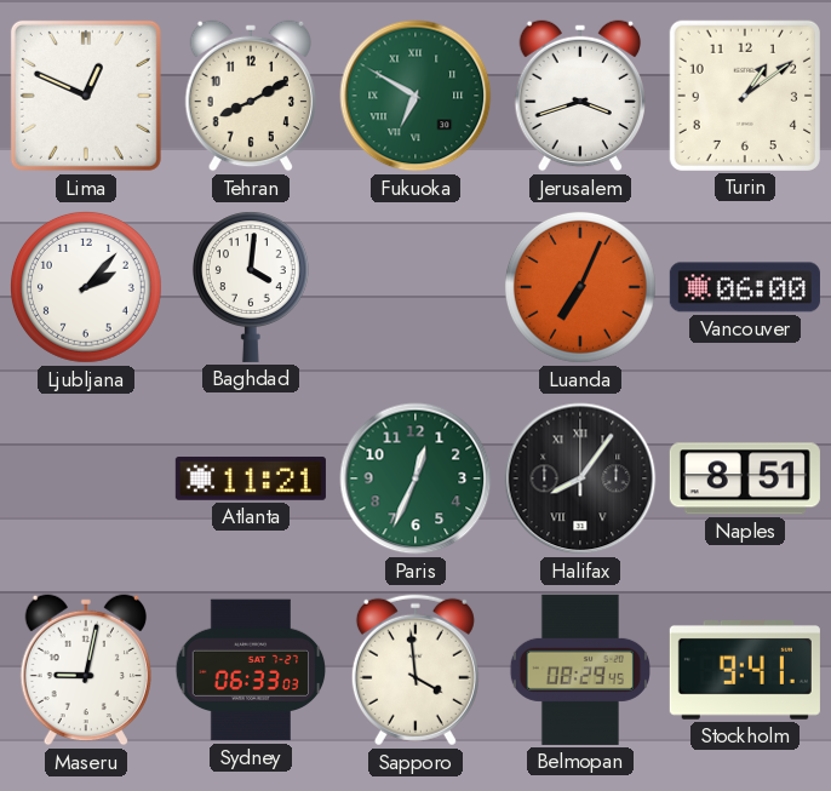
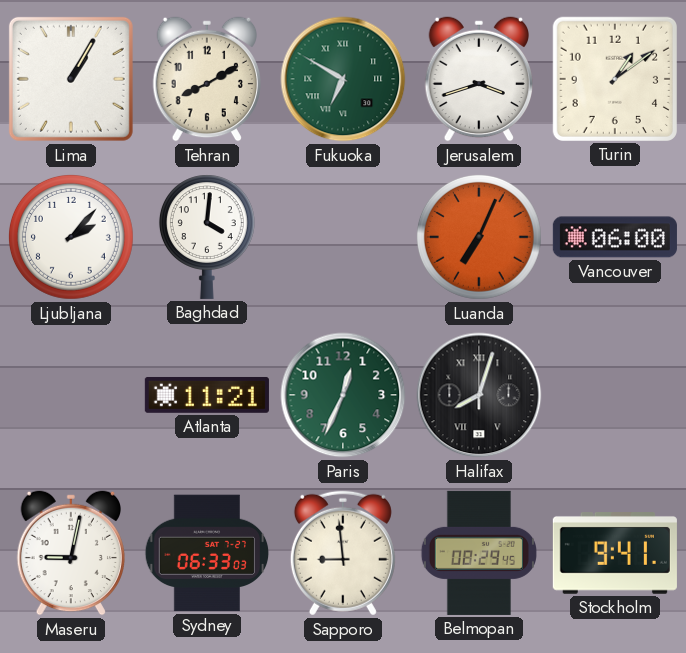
Lima: 12:49 -> 1:05
Halifax: 8:06 -> 8:03
Naples: 8:51 -> none
Sapporo: 3:59 -> 8:59
